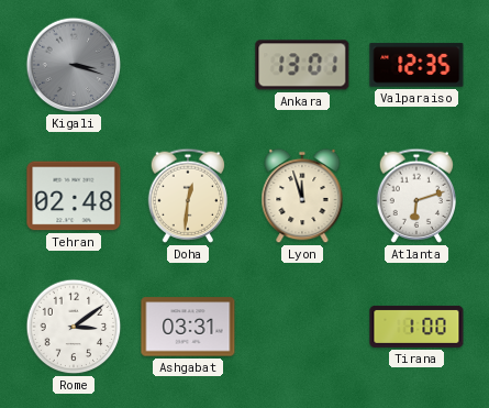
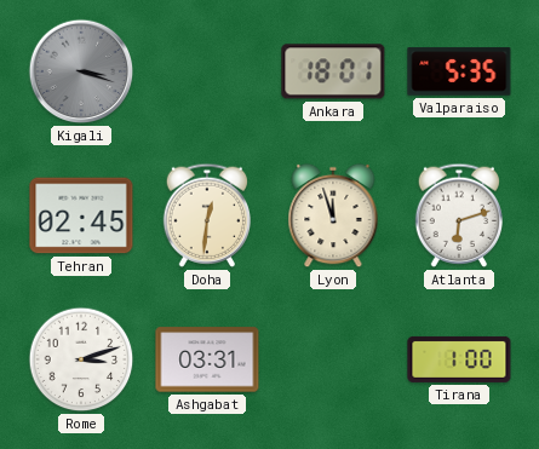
Ankara: 13:01 -> 18:01
Valparaiso: 12:35 -> 5:35
Tehran: 02:48 -> 02:45
Rome: 3:09 -> 3:12
